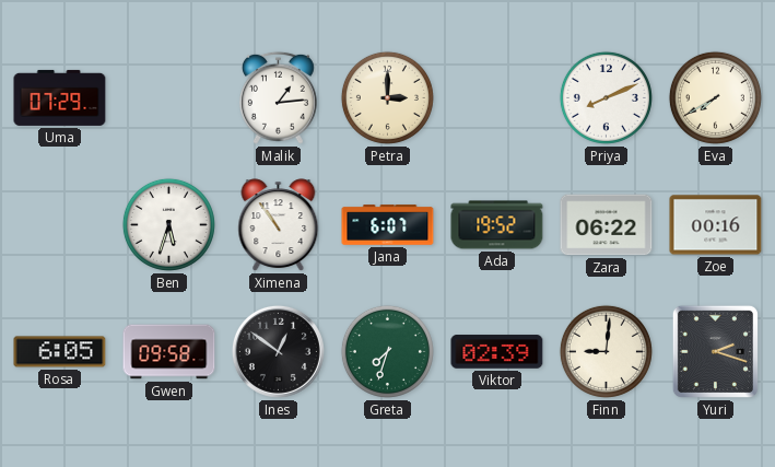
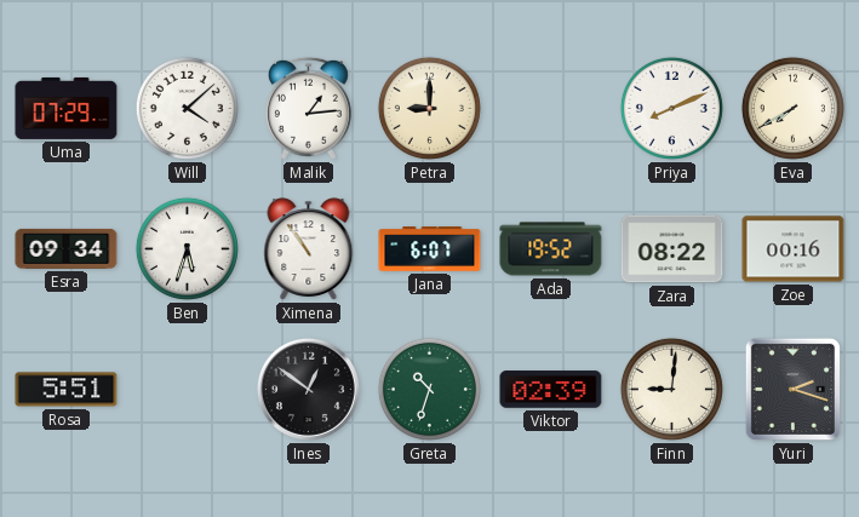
Will: none -> 4:08
Petra: 3:00 -> 9:00
Esra: none -> 09:34
Zara: 06:22 -> 08:22
Rosa: 6:05 -> 5:51
Gwen: 09:58 -> none
Greta: 7:33 -> 10:33
